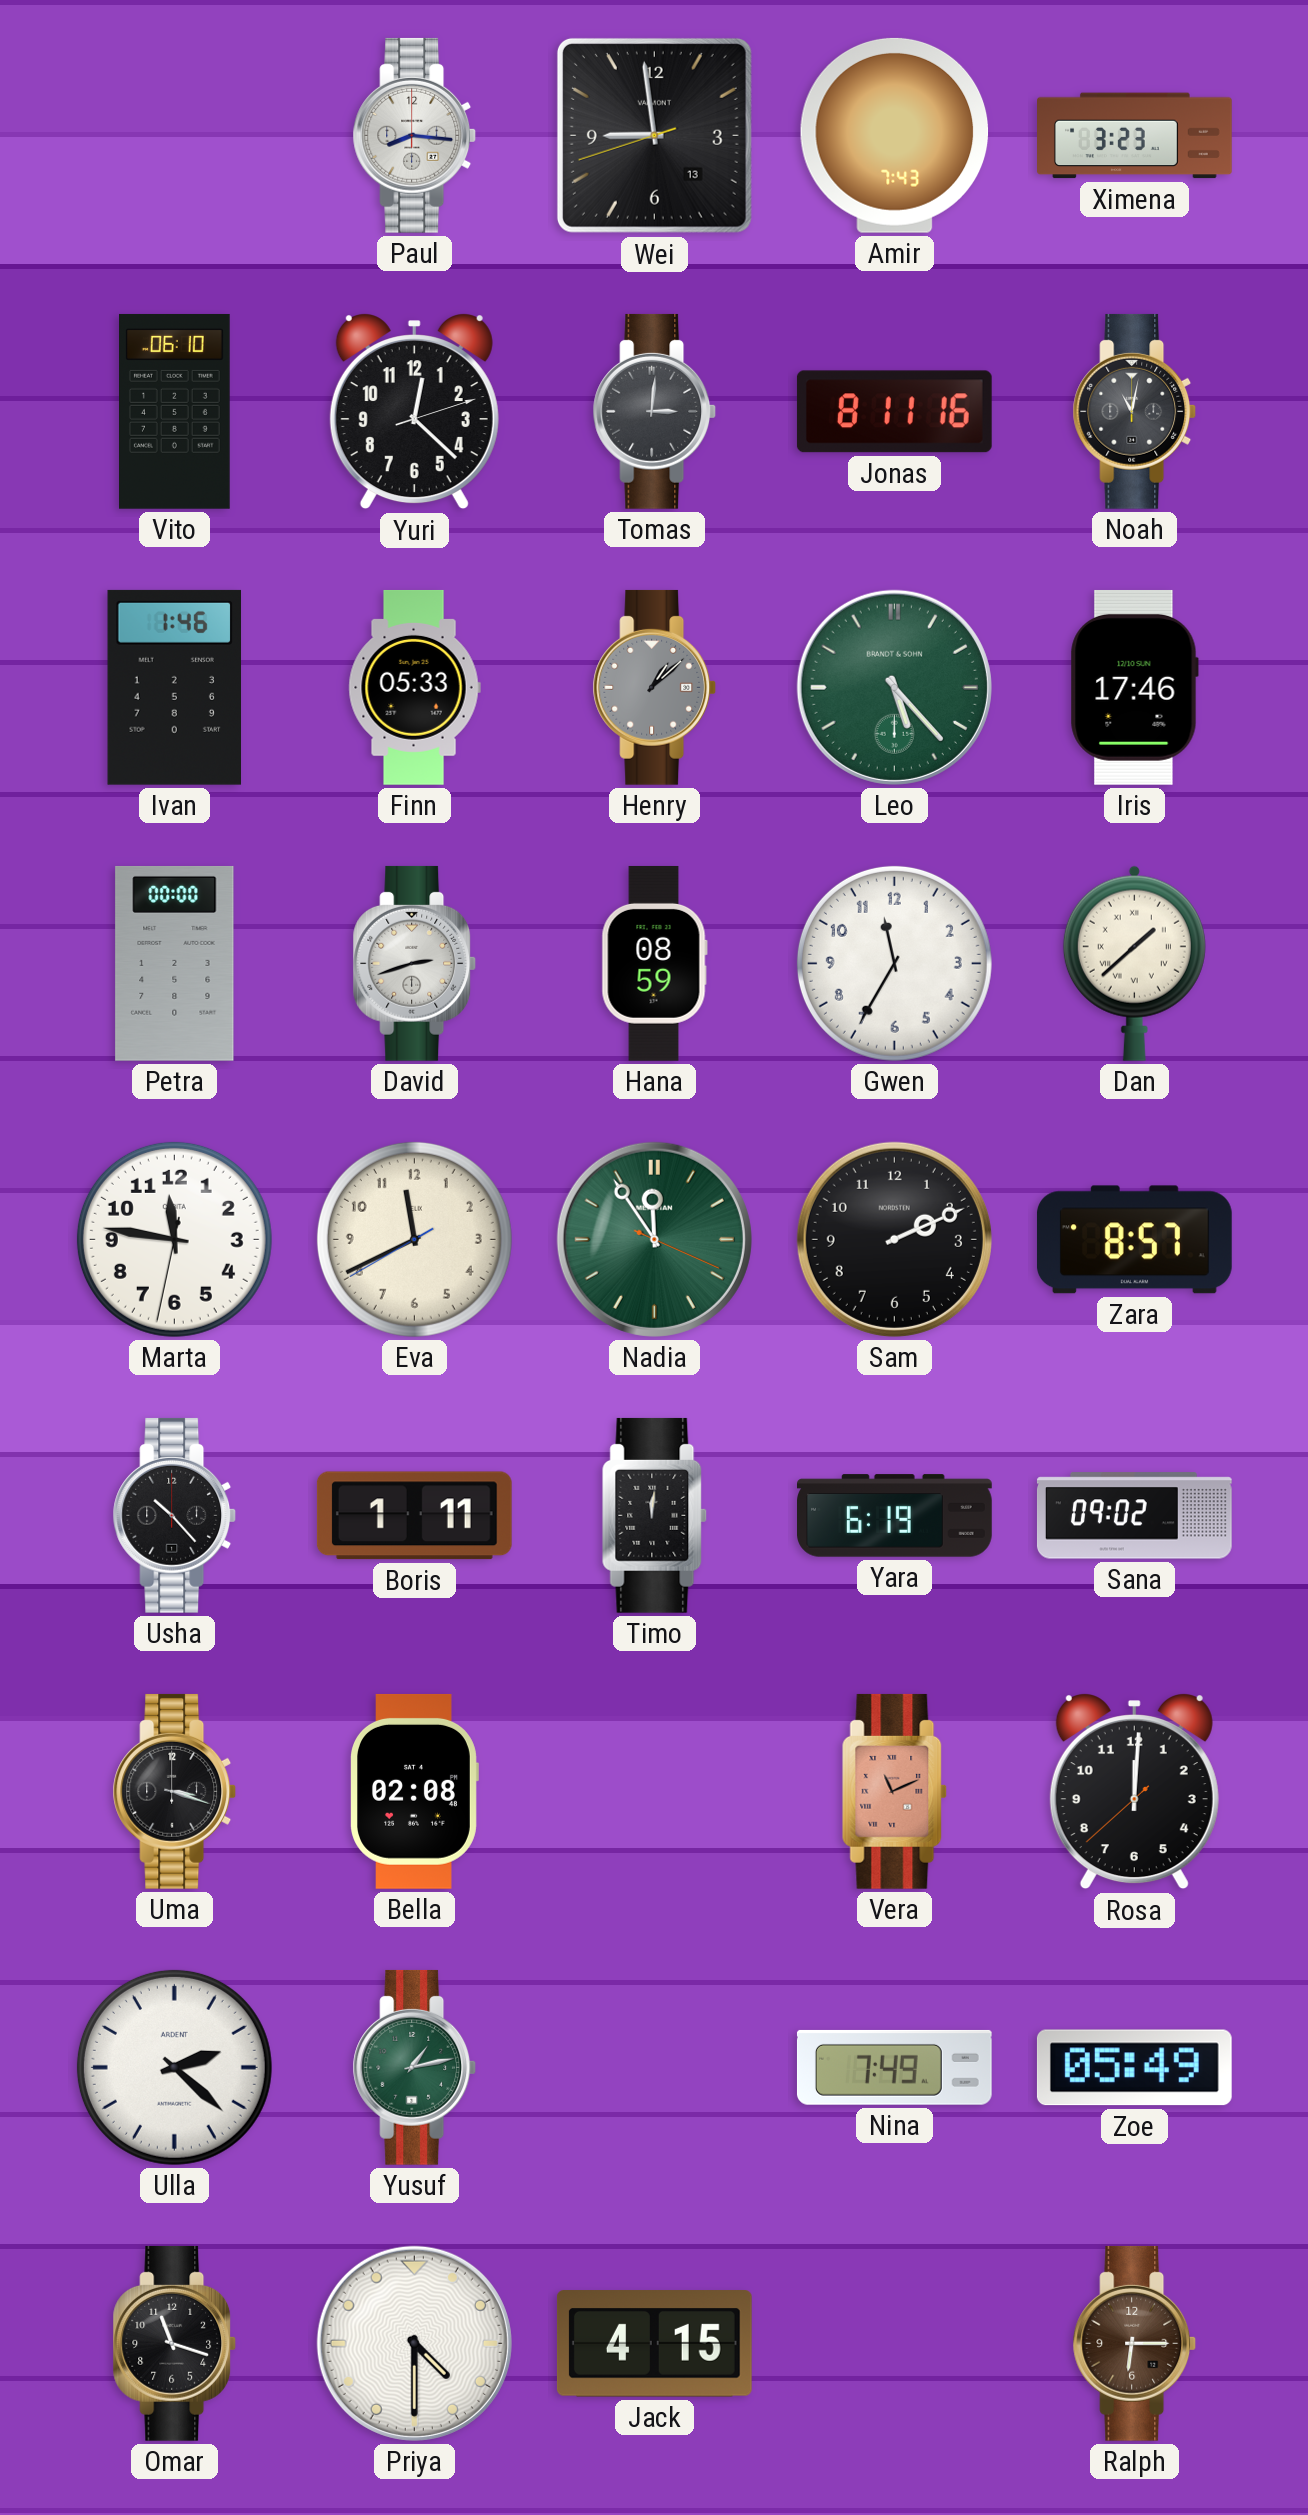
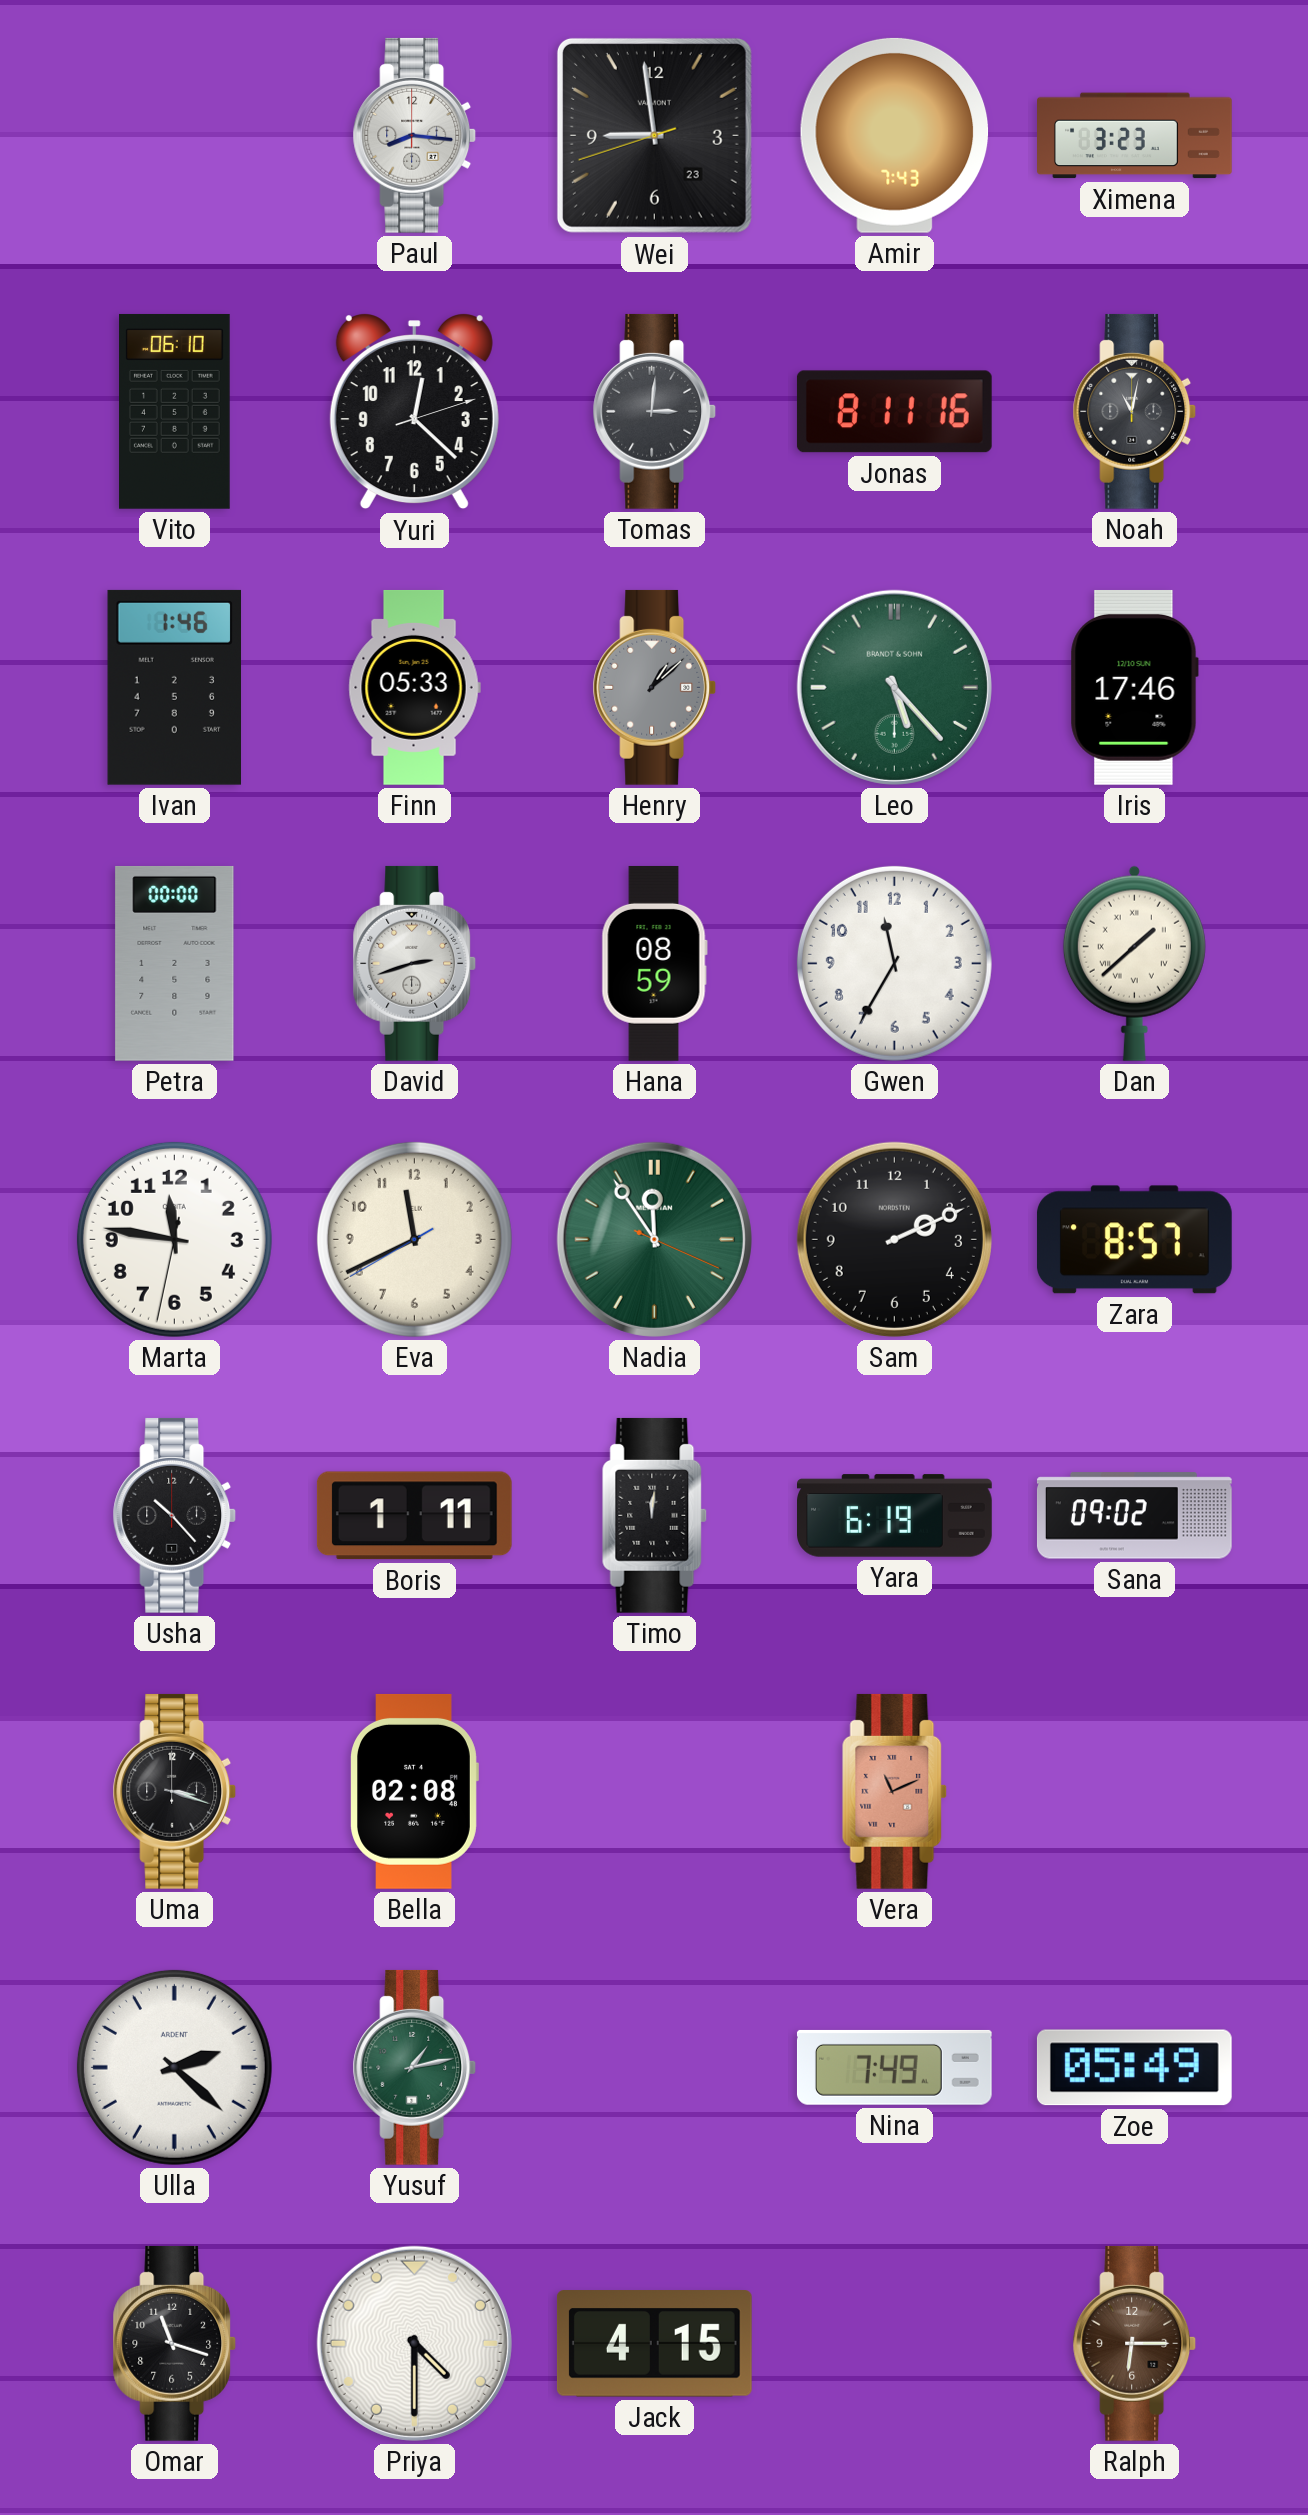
Wei date: 13 -> 23
Rosa: 12:00 -> none
